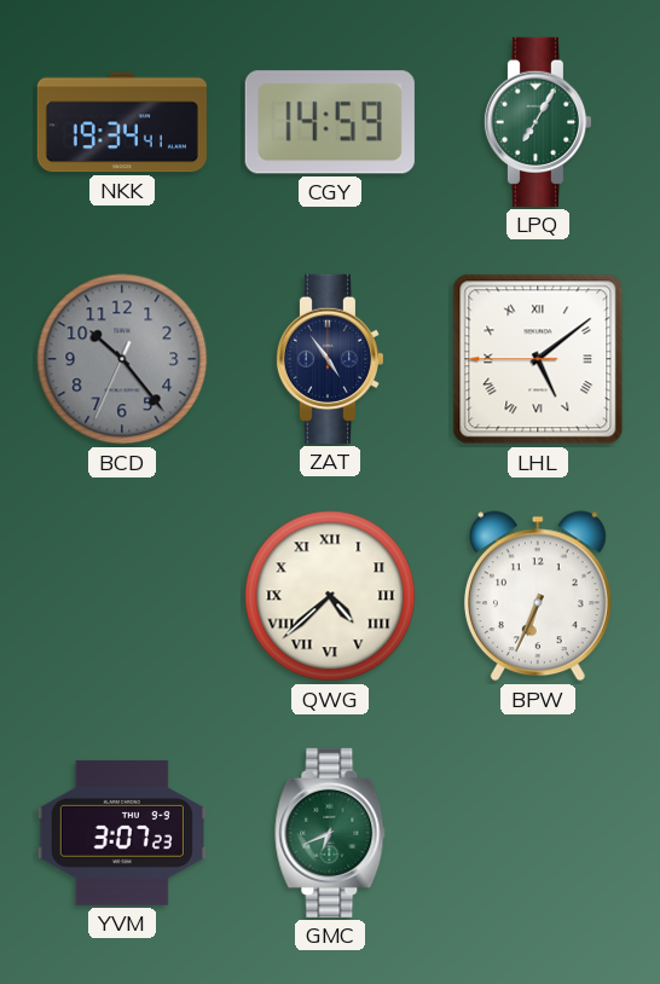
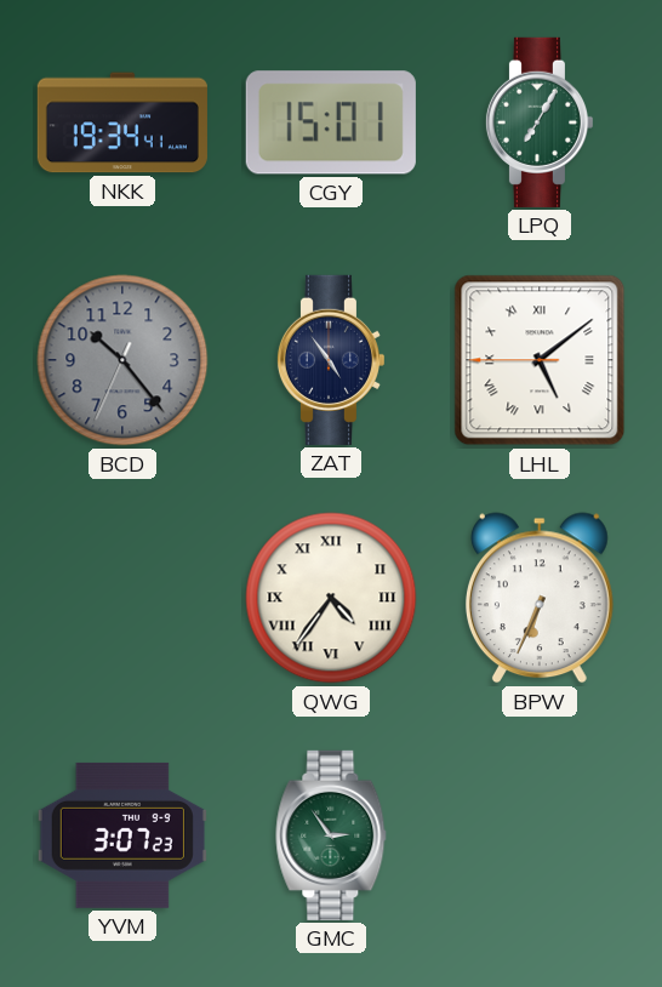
CGY: 14:59 -> 15:01
QWG: 4:38 -> 4:36
GMC: 6:41 -> 2:54
